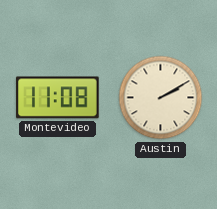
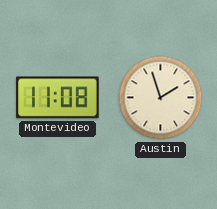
Austin: 2:10 -> 1:57
